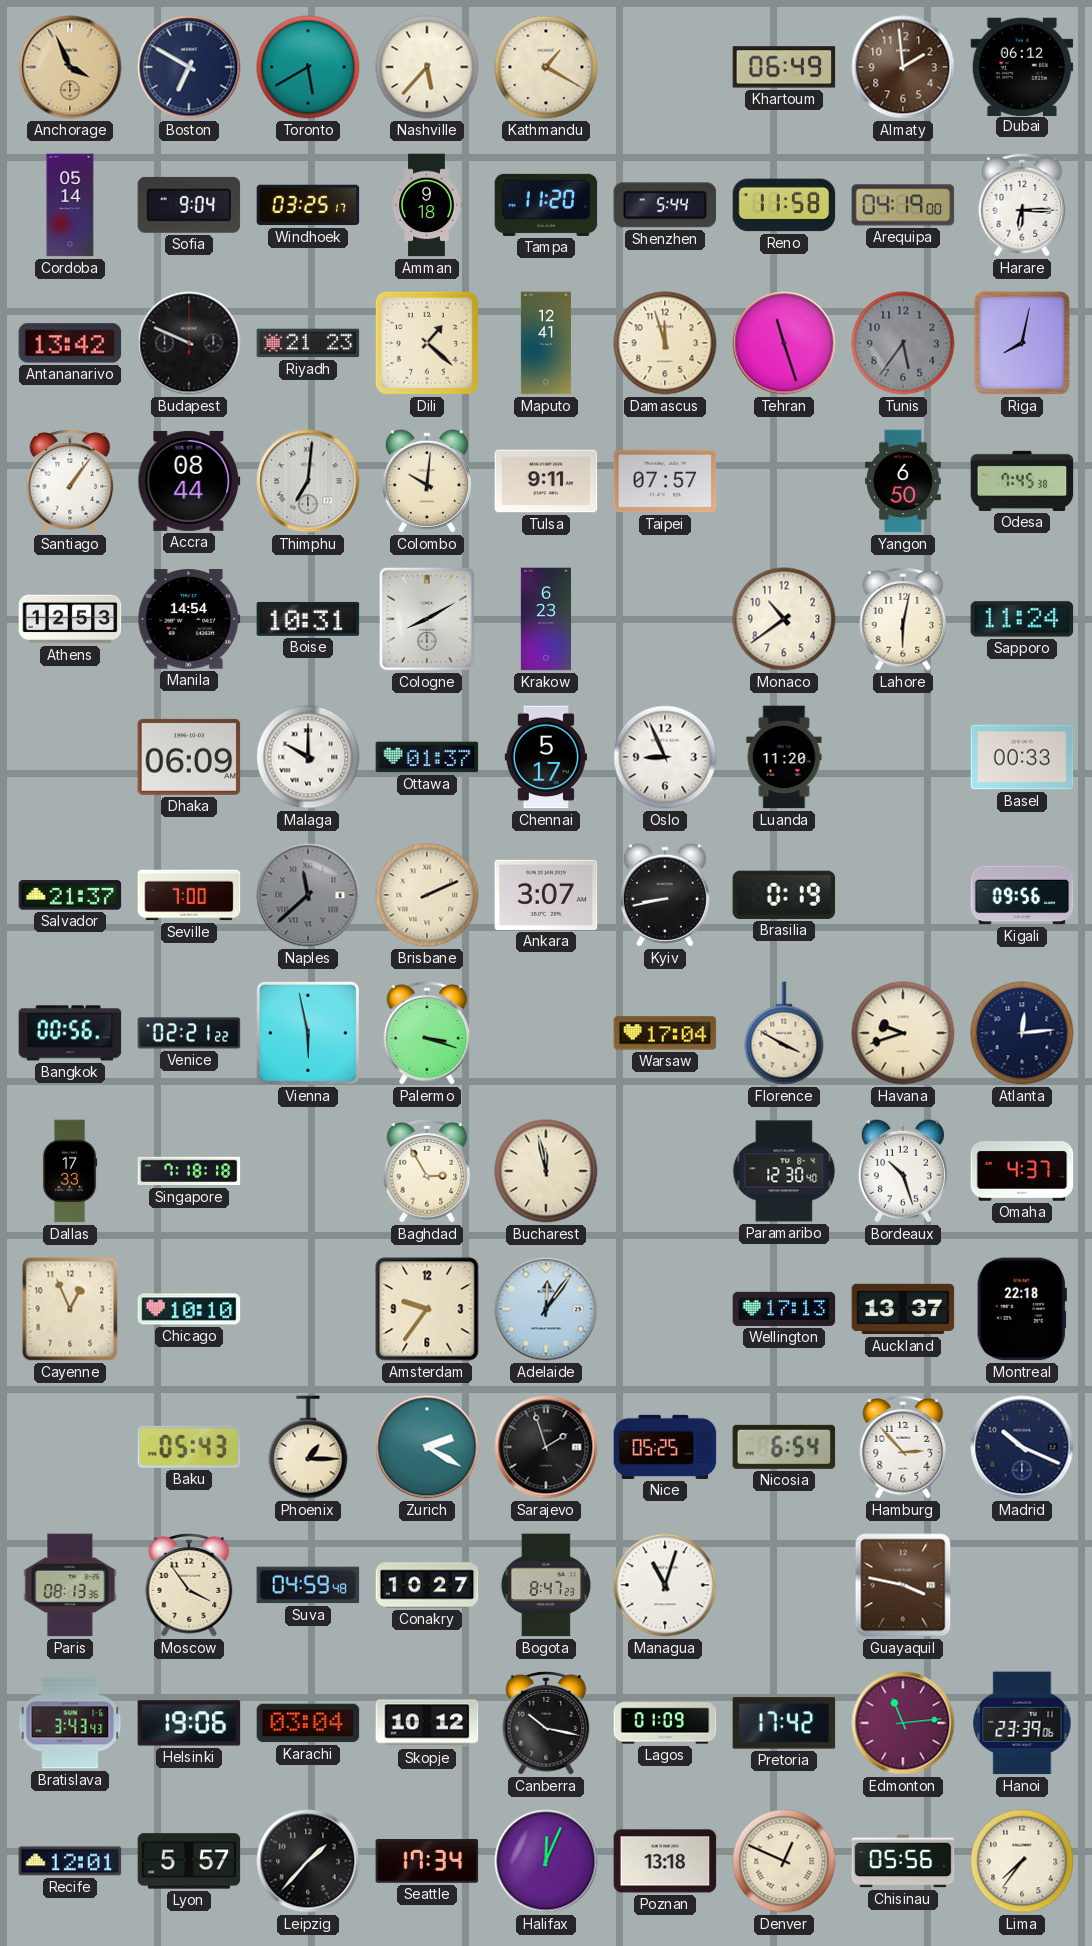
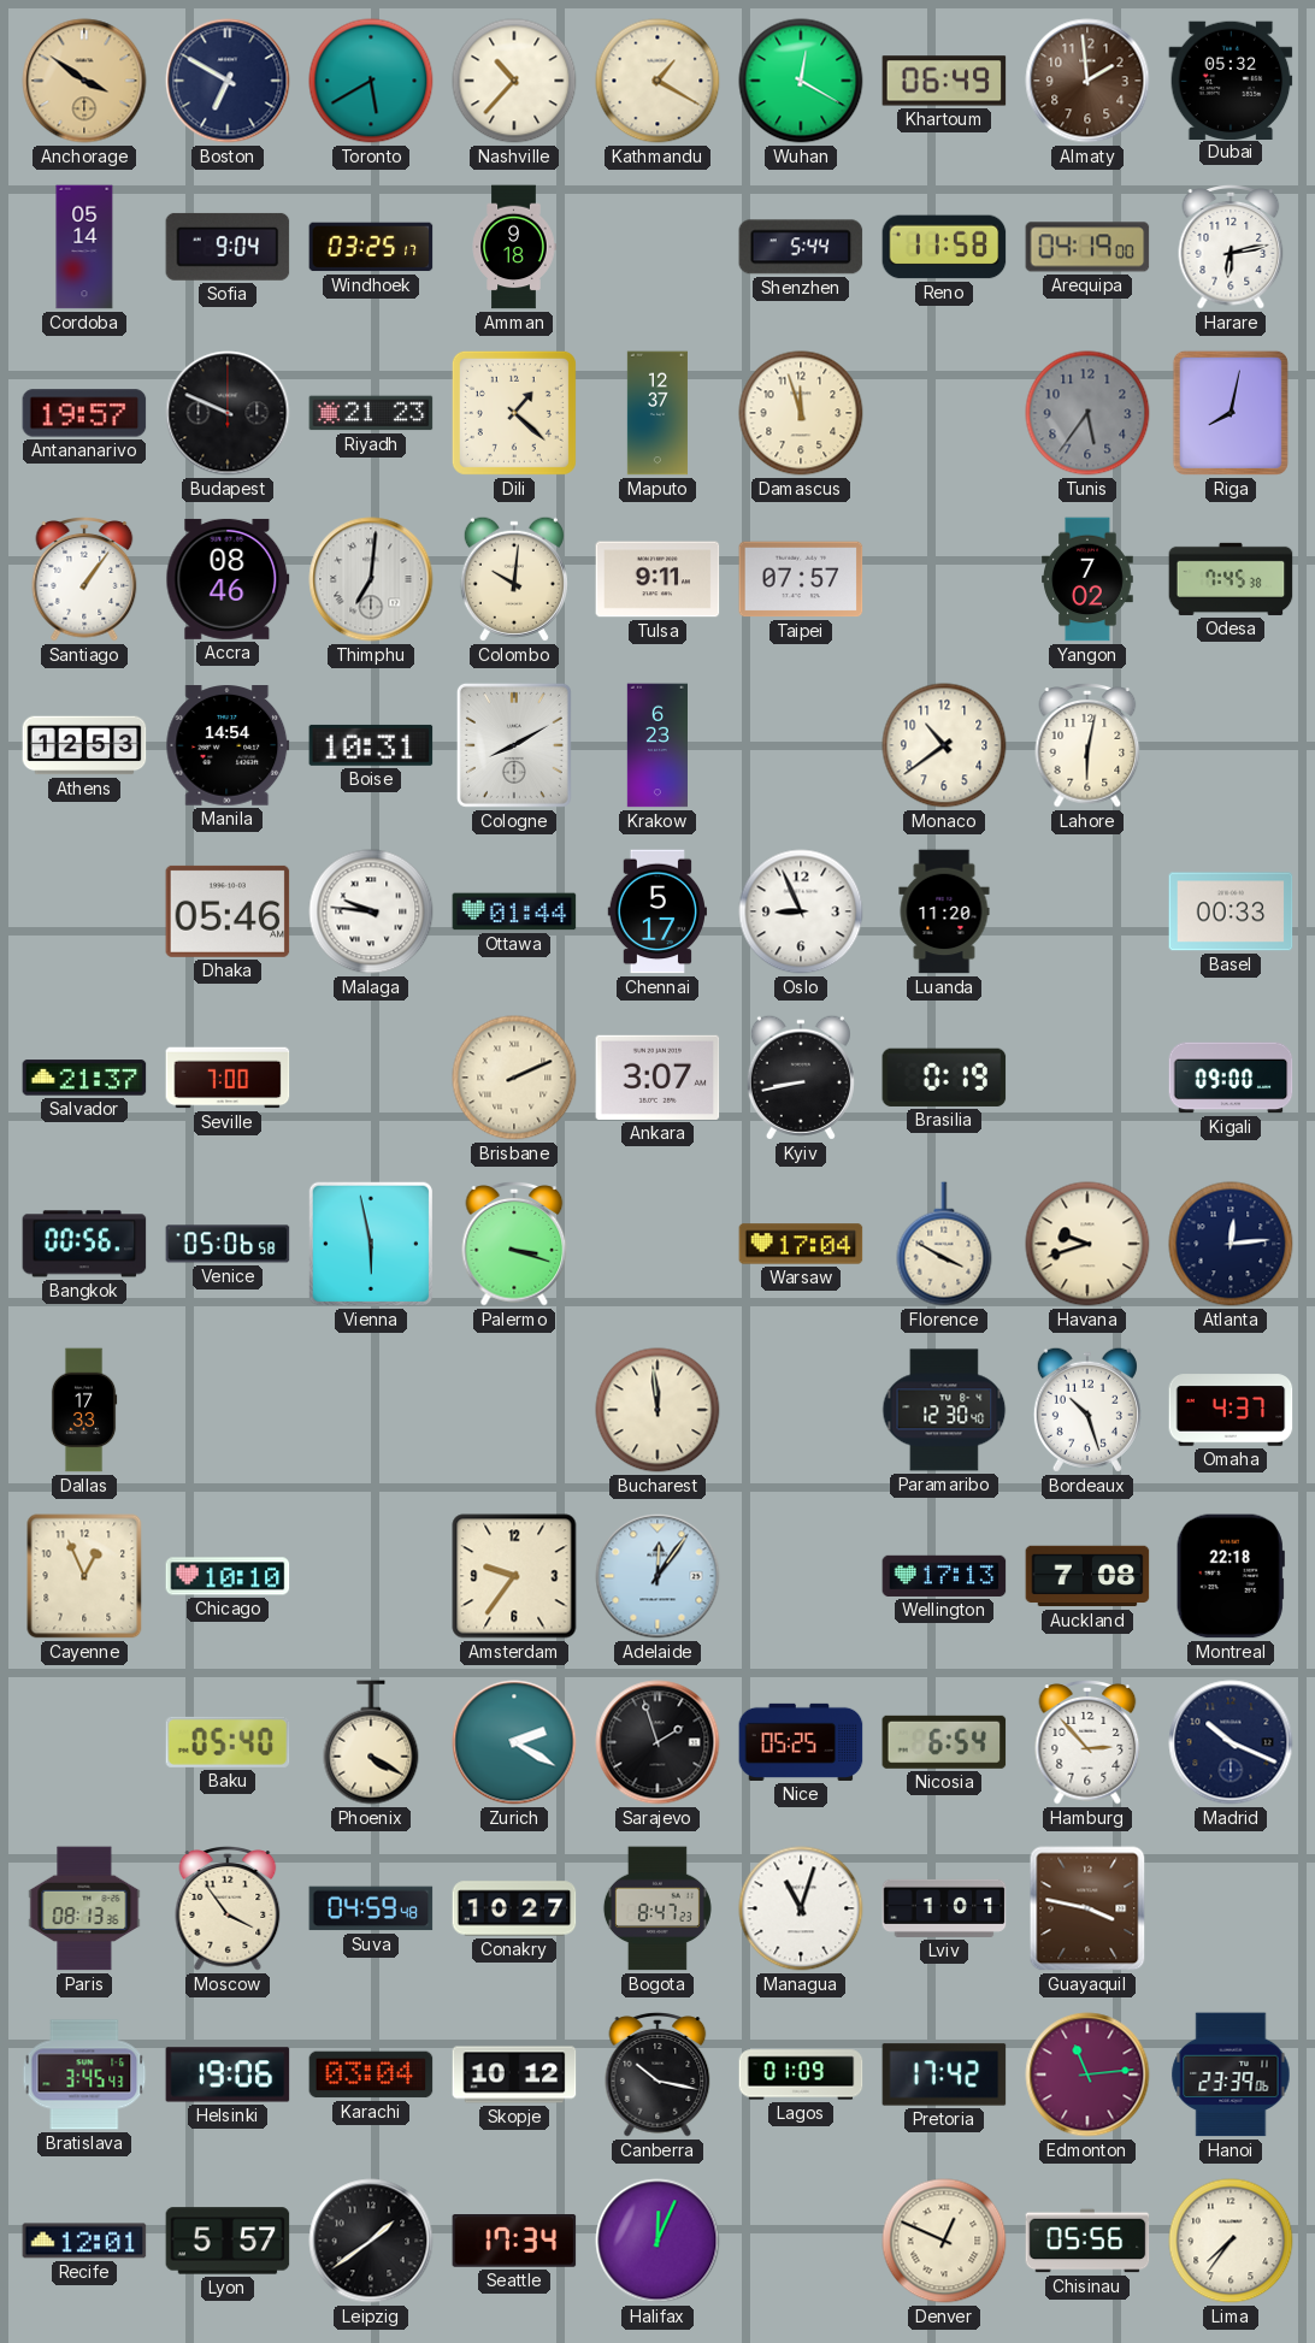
Anchorage: 3:56 -> 3:51
Nashville: 5:37 -> 10:37
Wuhan: none -> 12:20
Dubai: 06:12 -> 05:32
Tampa: 11:20 -> none
Harare: 6:15 -> 6:13
Antananarivo: 13:42 -> 19:57
Maputo: 12:41 -> 12:37
Tehran: 11:27 -> none
Accra: 08:44 -> 08:46
Yangon: 6:50 -> 7:02
Sapporo: 11:24 -> none
Dhaka: 06:09 -> 05:46
Malaga: 10:00 -> 9:46
Ottawa: 01:37 -> 01:44
Naples: 11:38 -> none
Kigali: 09:56 -> 09:00
Venice: 02:21 -> 05:06
Singapore: 7:18 -> none
Baghdad: 2:55 -> none
Bucharest: 11:58 -> 11:59
Auckland: 13:37 -> 7:08
Baku: 05:43 -> 05:40
Phoenix: 1:15 -> 4:20
Lviv: none -> 1:01
Bratislava: 3:43 -> 3:45
Leipzig: 1:37 -> 1:39
Poznan: 13:18 -> none
